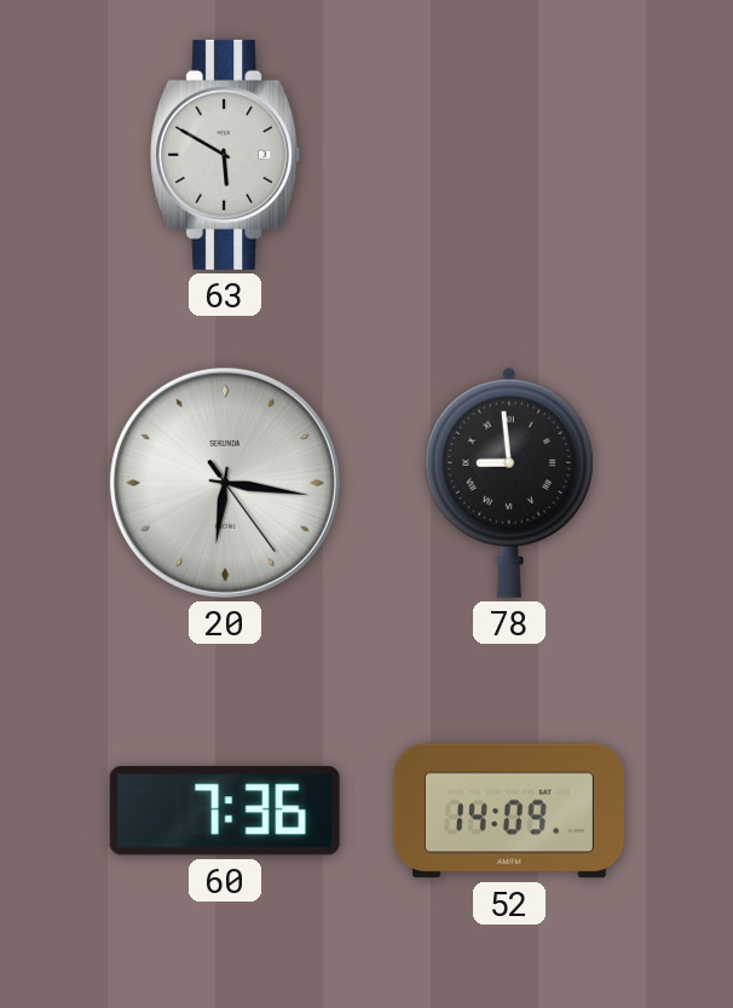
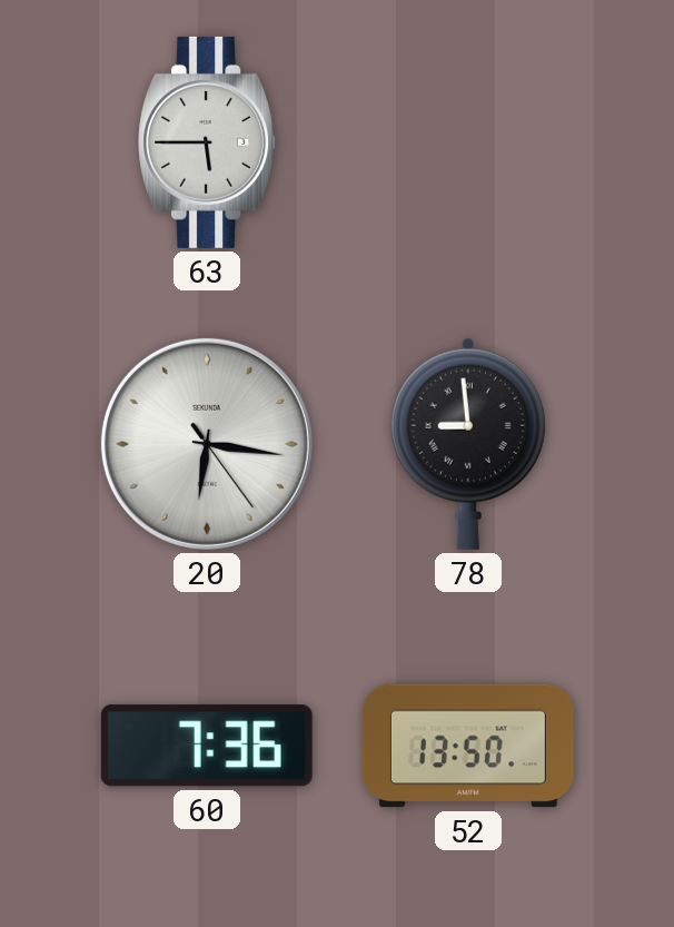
63: 5:50 -> 5:45
52: 14:09 -> 13:50
